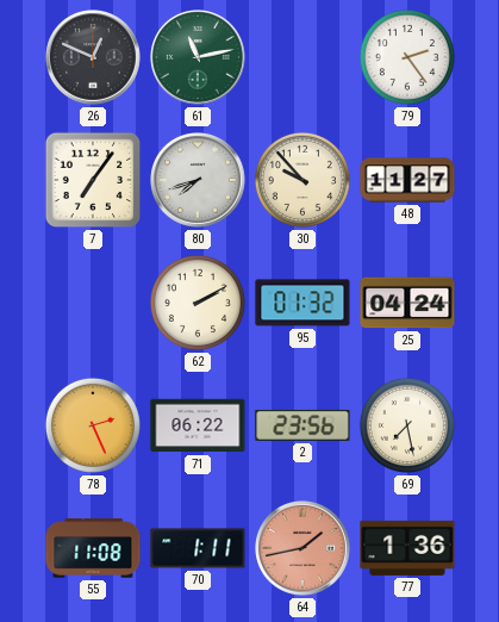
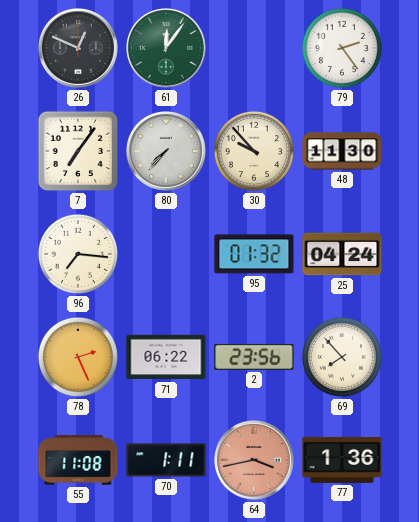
61: 11:13 -> 12:06
80: 7:42 -> 7:37
48: 11:27 -> 11:30
96: none -> 7:16
62: 2:10 -> none
69: 7:28 -> 7:53
64: 1:43 -> 3:43
